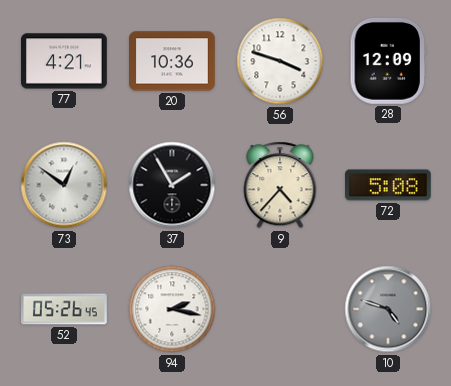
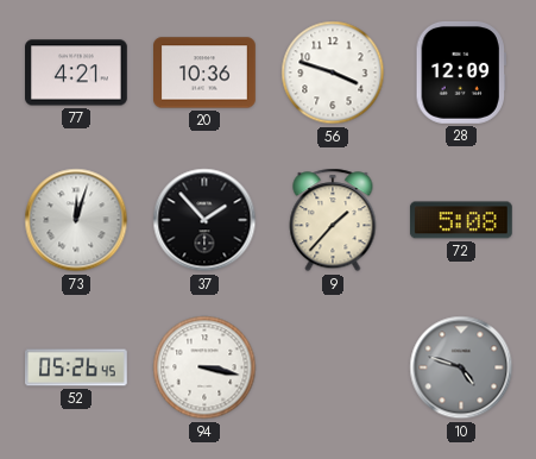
73: 12:51 -> 12:03
37: 1:55 -> 1:53
9: 4:37 -> 1:37
94: 2:17 -> 3:17
